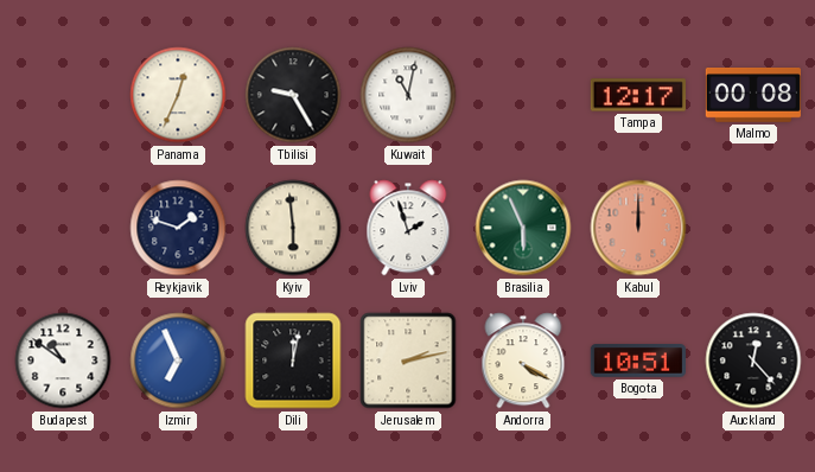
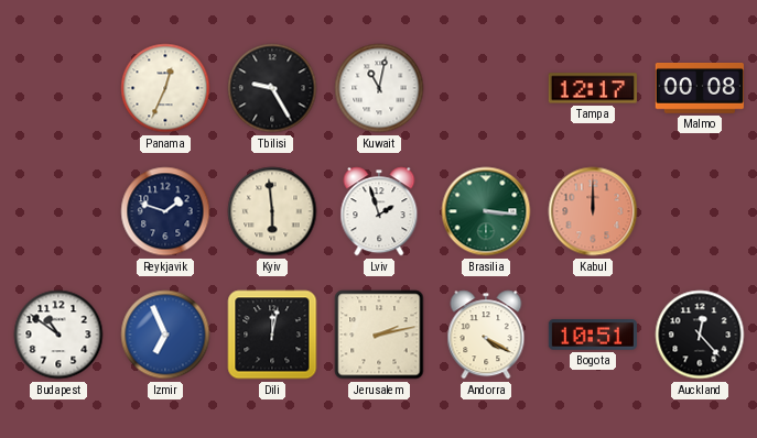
Brasilia: 5:56 -> 3:16
